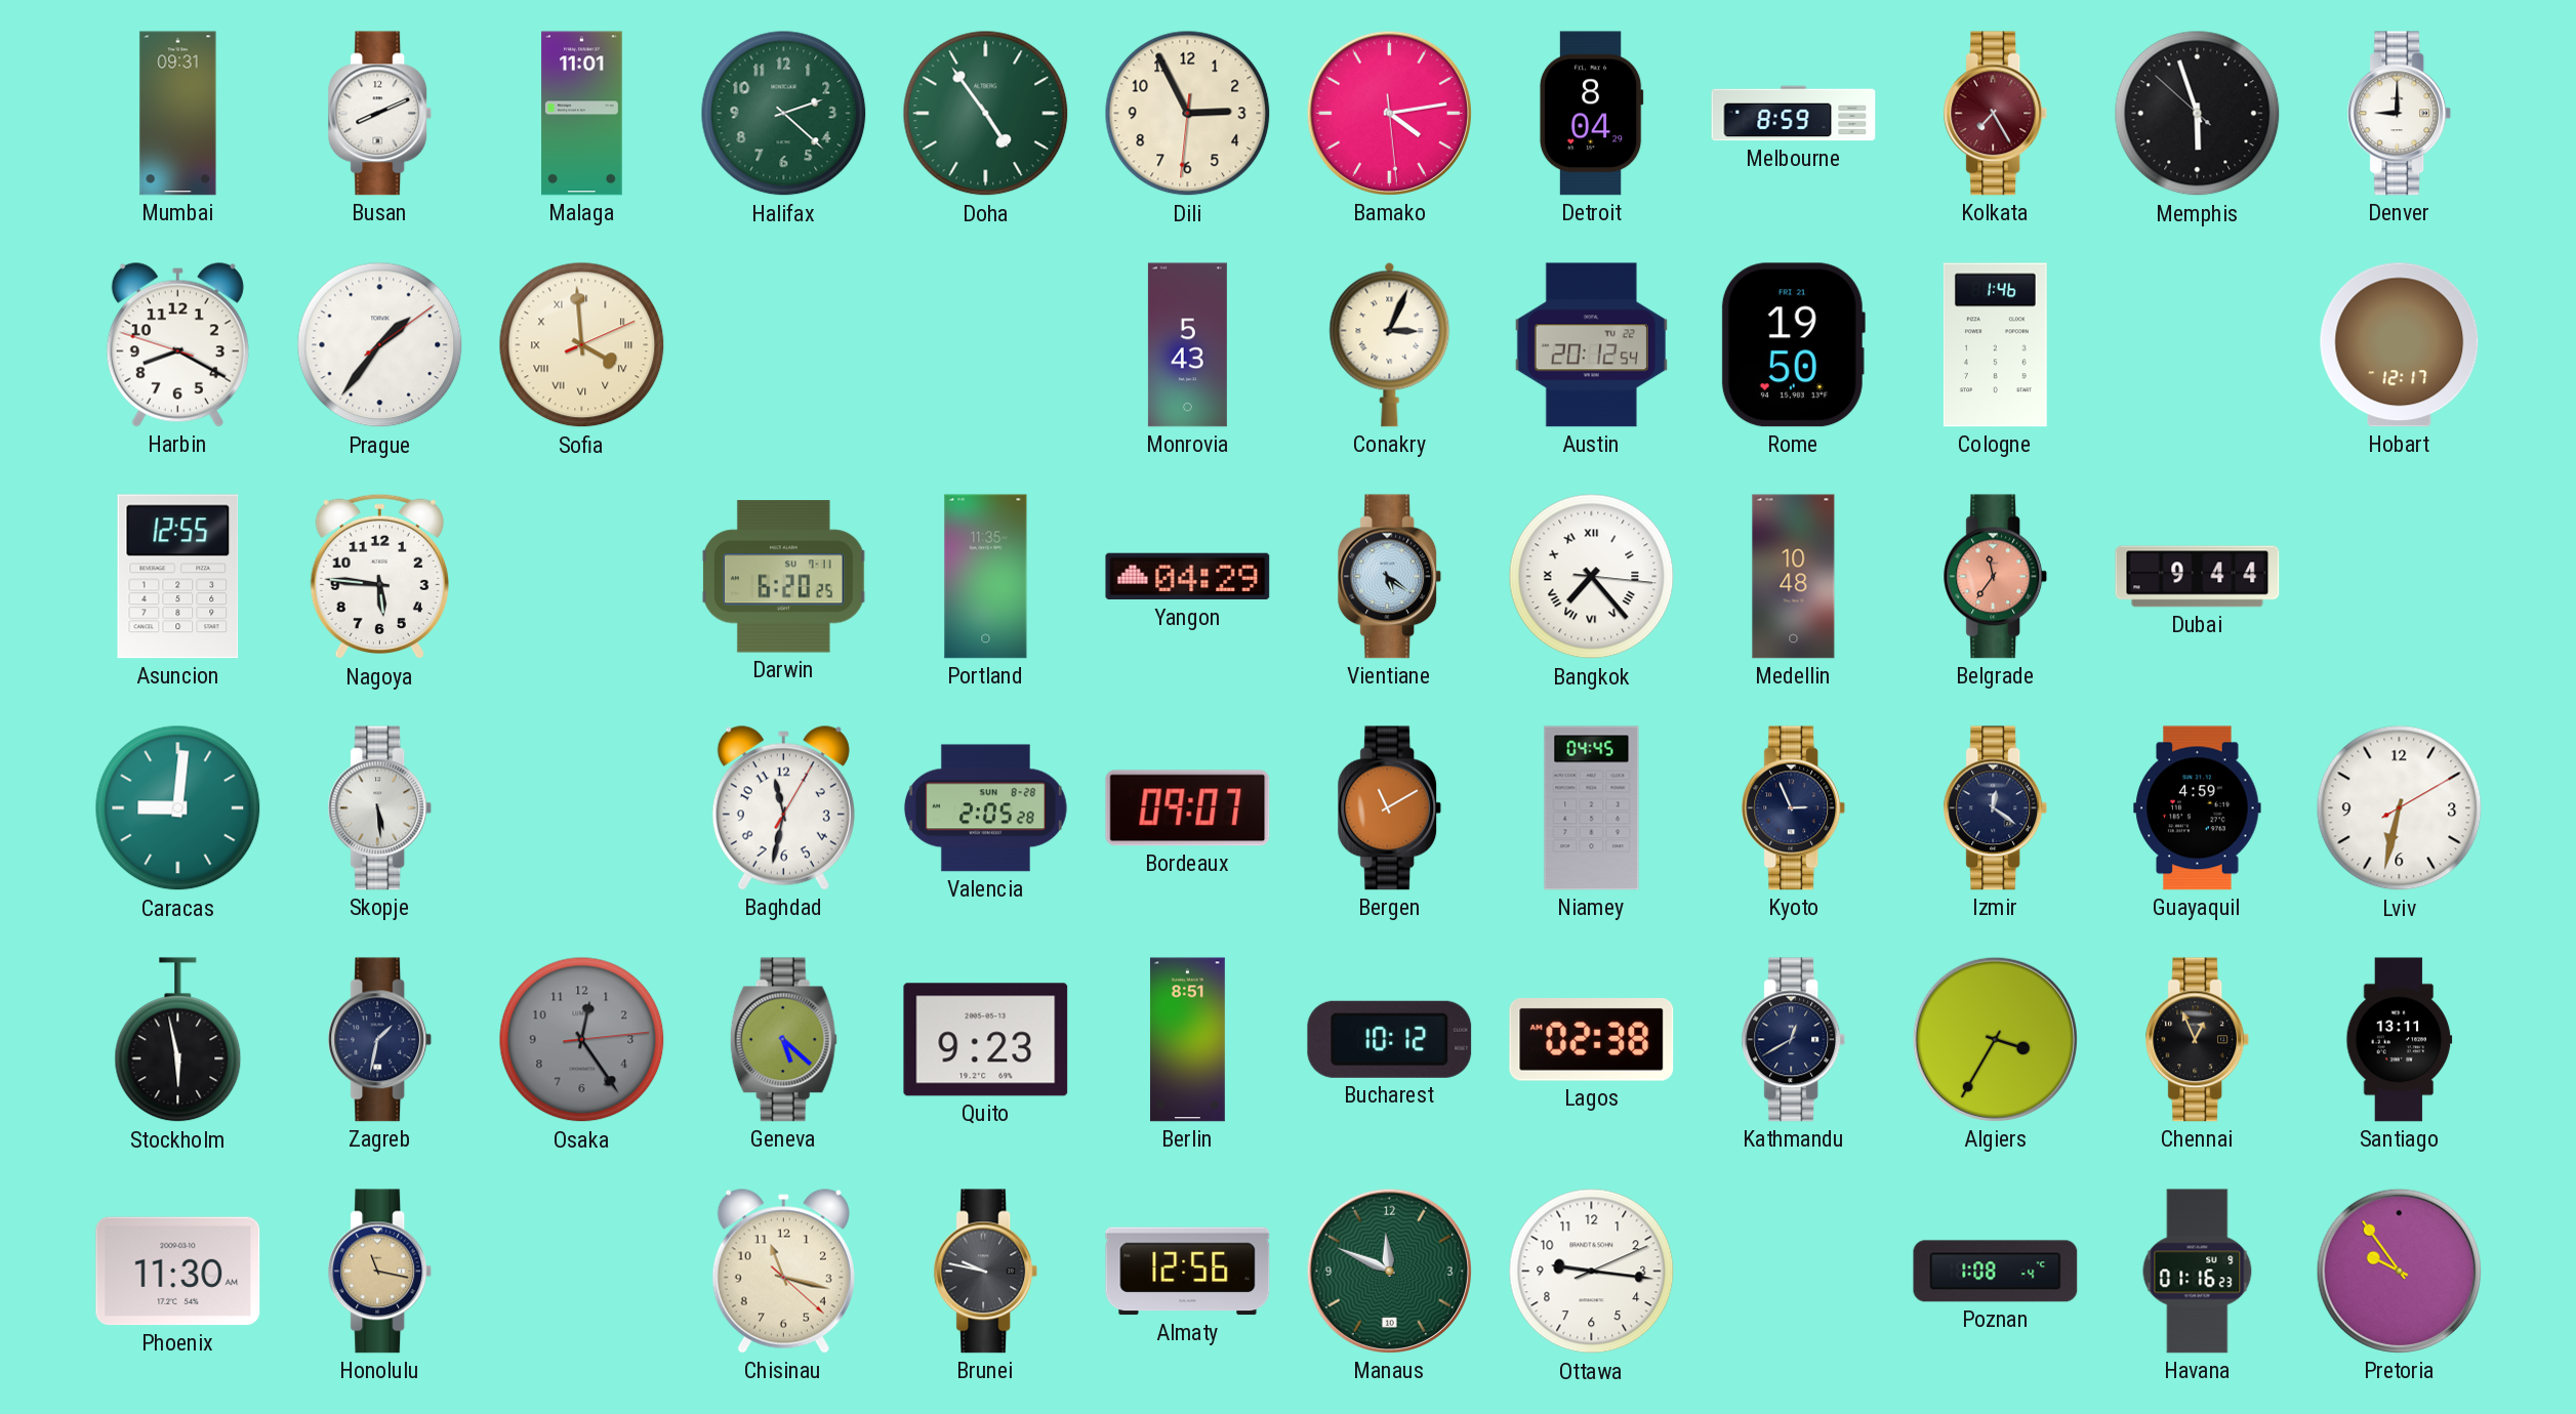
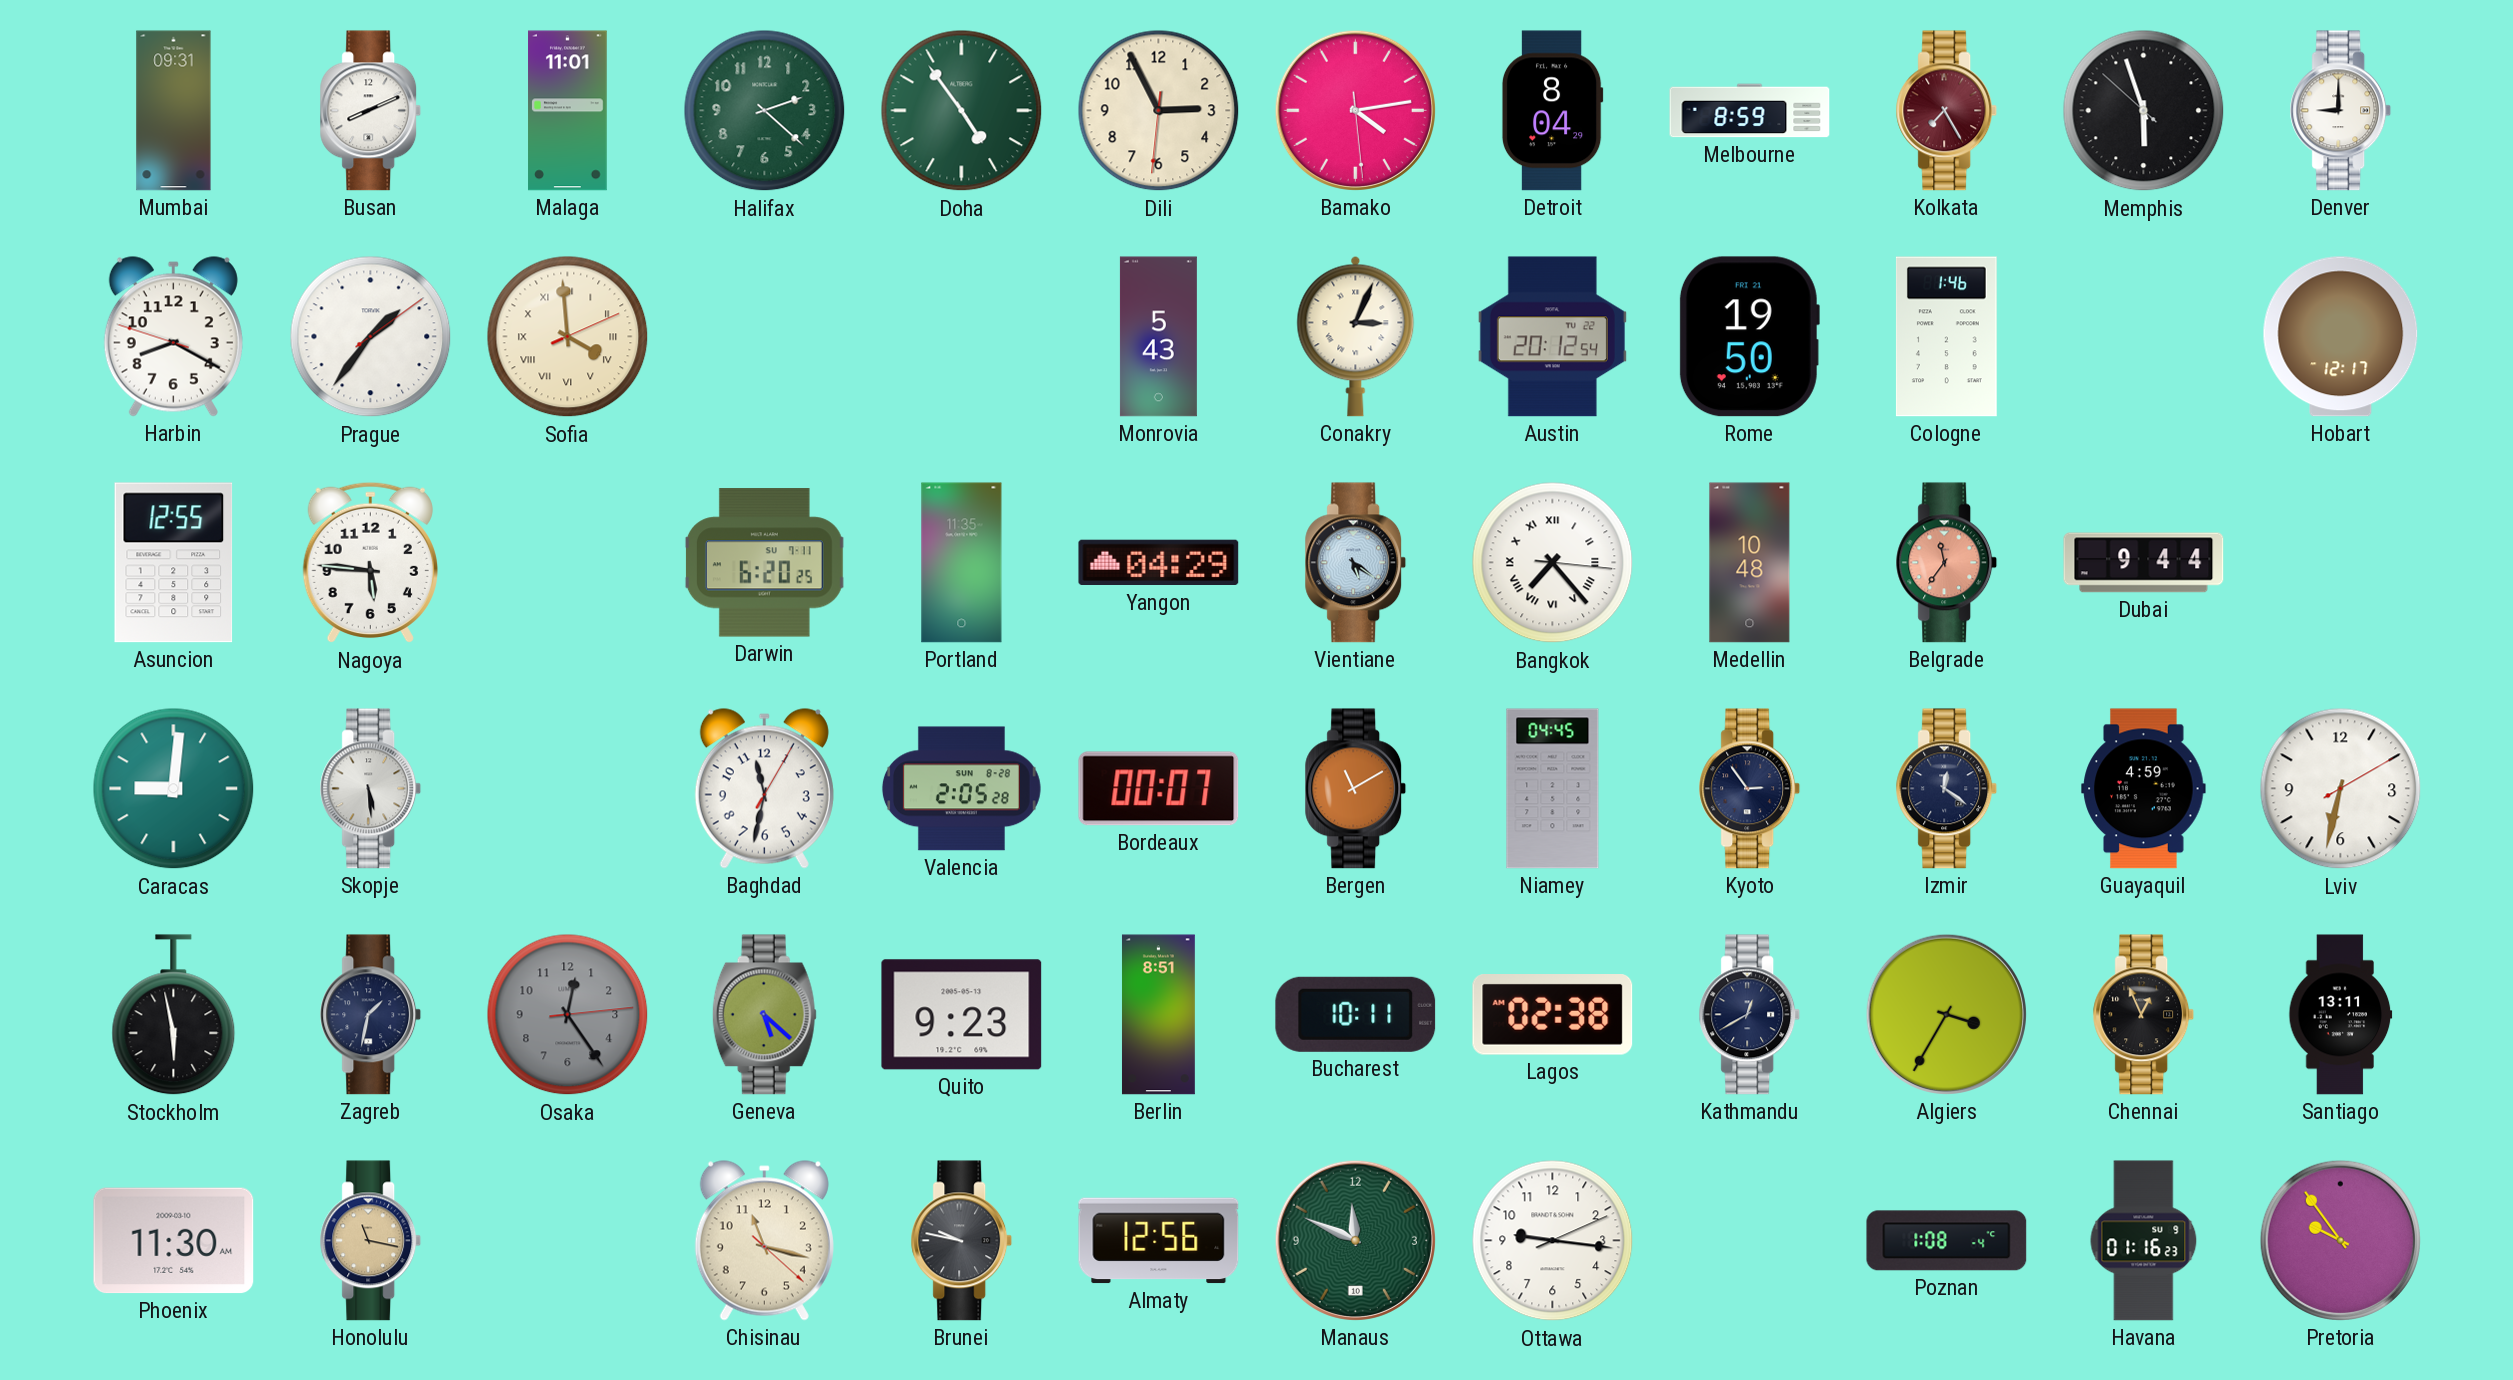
Bordeaux: 09:07 -> 00:07
Kyoto: 2:56 -> 2:54
Bucharest: 10:12 -> 10:11
